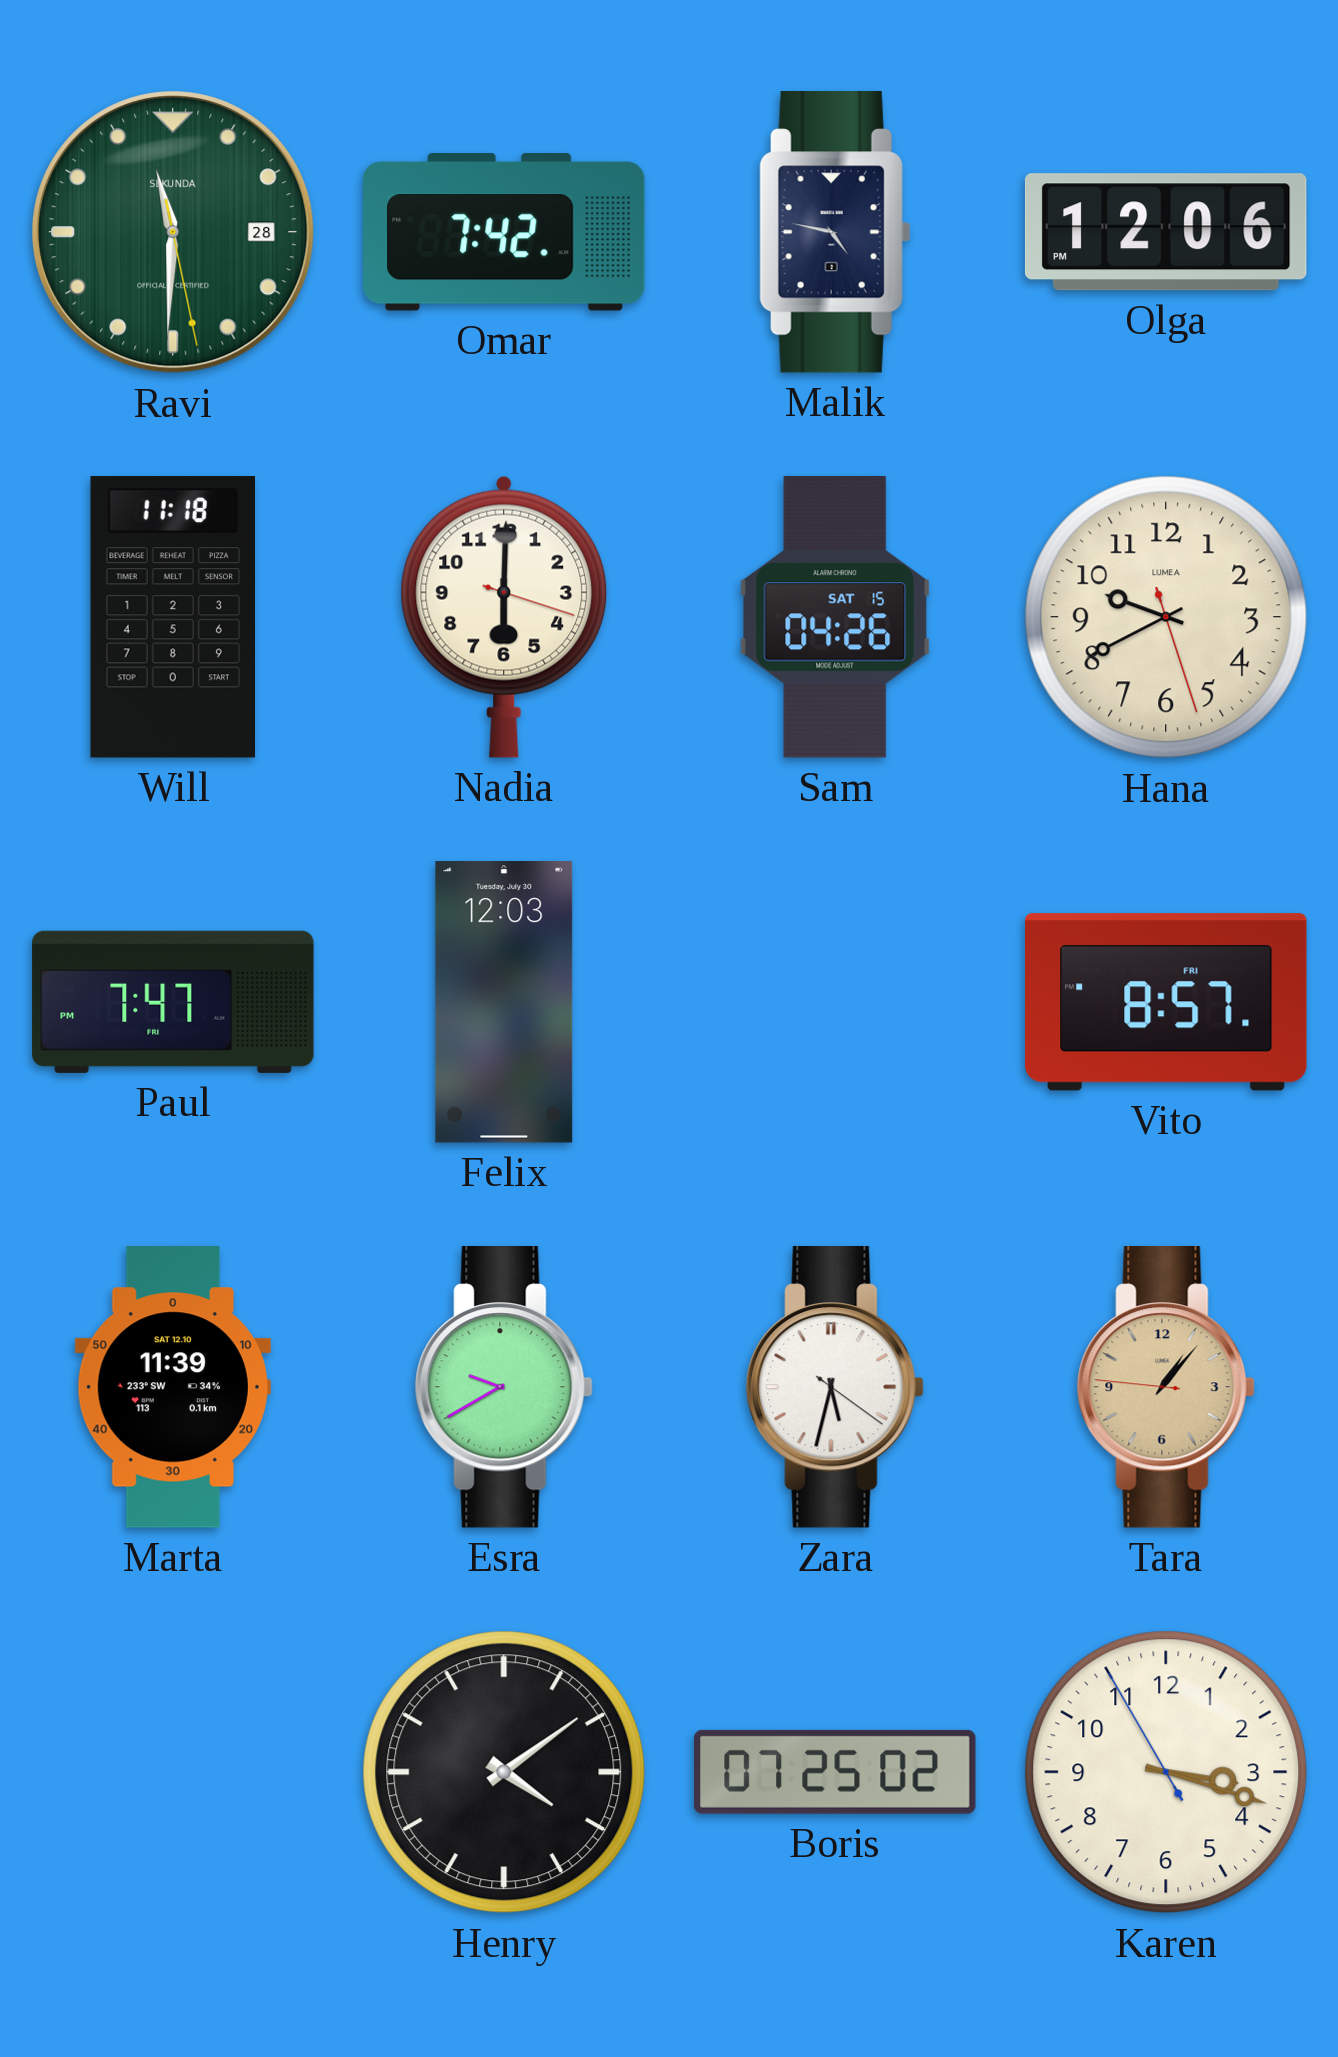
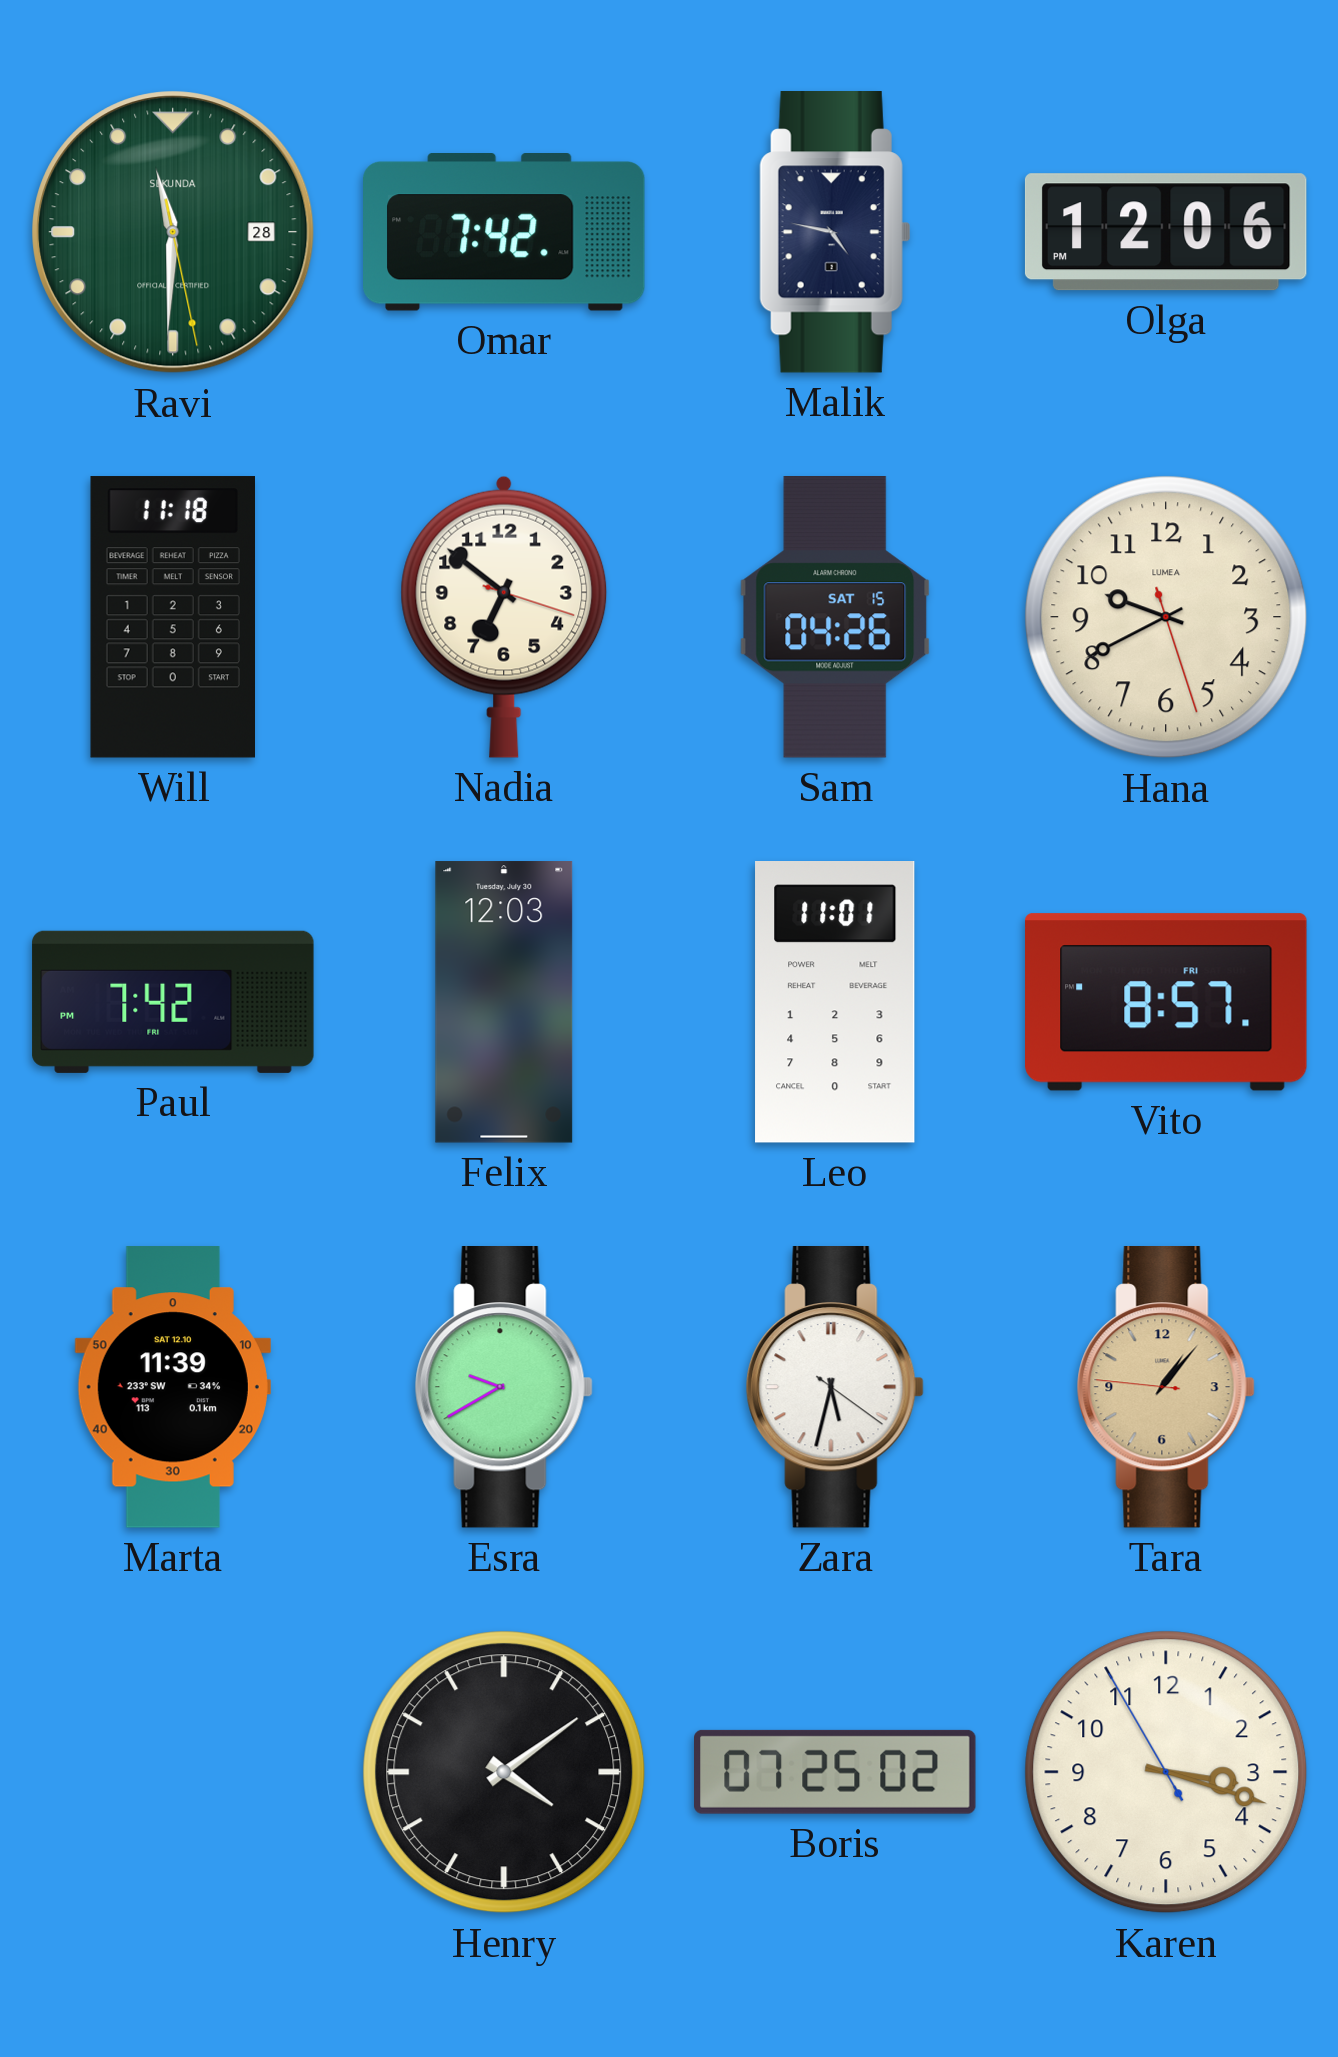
Nadia: 6:00 -> 6:51
Paul: 7:47 -> 7:42
Leo: none -> 11:01
